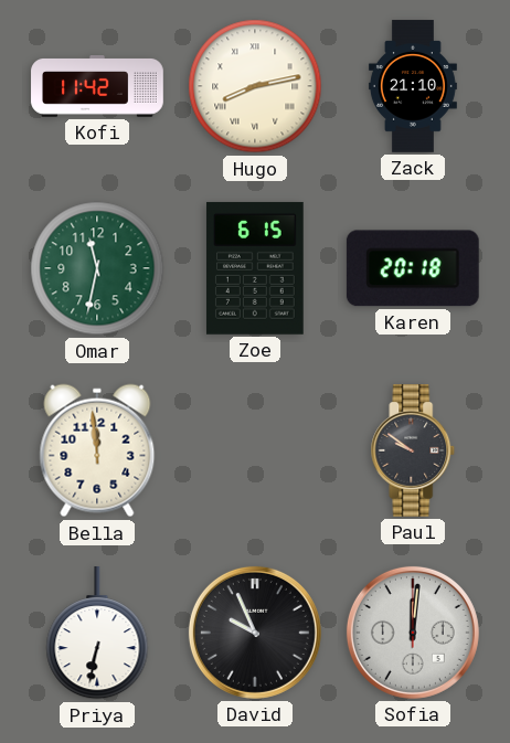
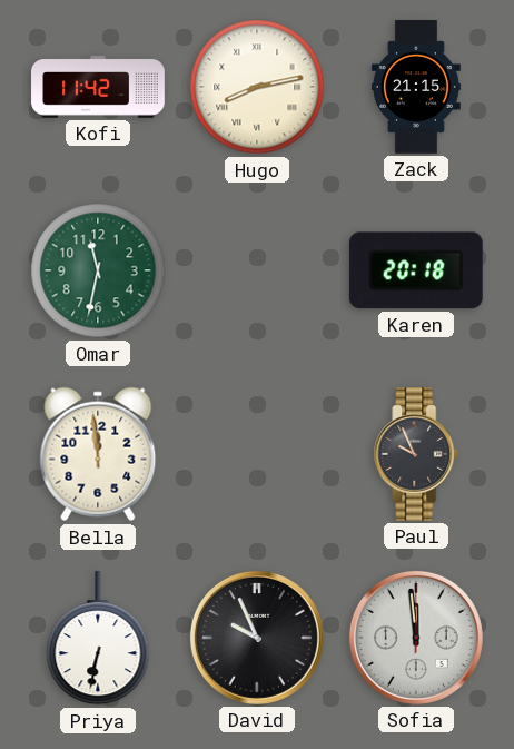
Zack: 21:10 -> 21:15
Zoe: 6:15 -> none
Paul: 9:51 -> 9:56
Sofia: 12:01 -> 11:59
